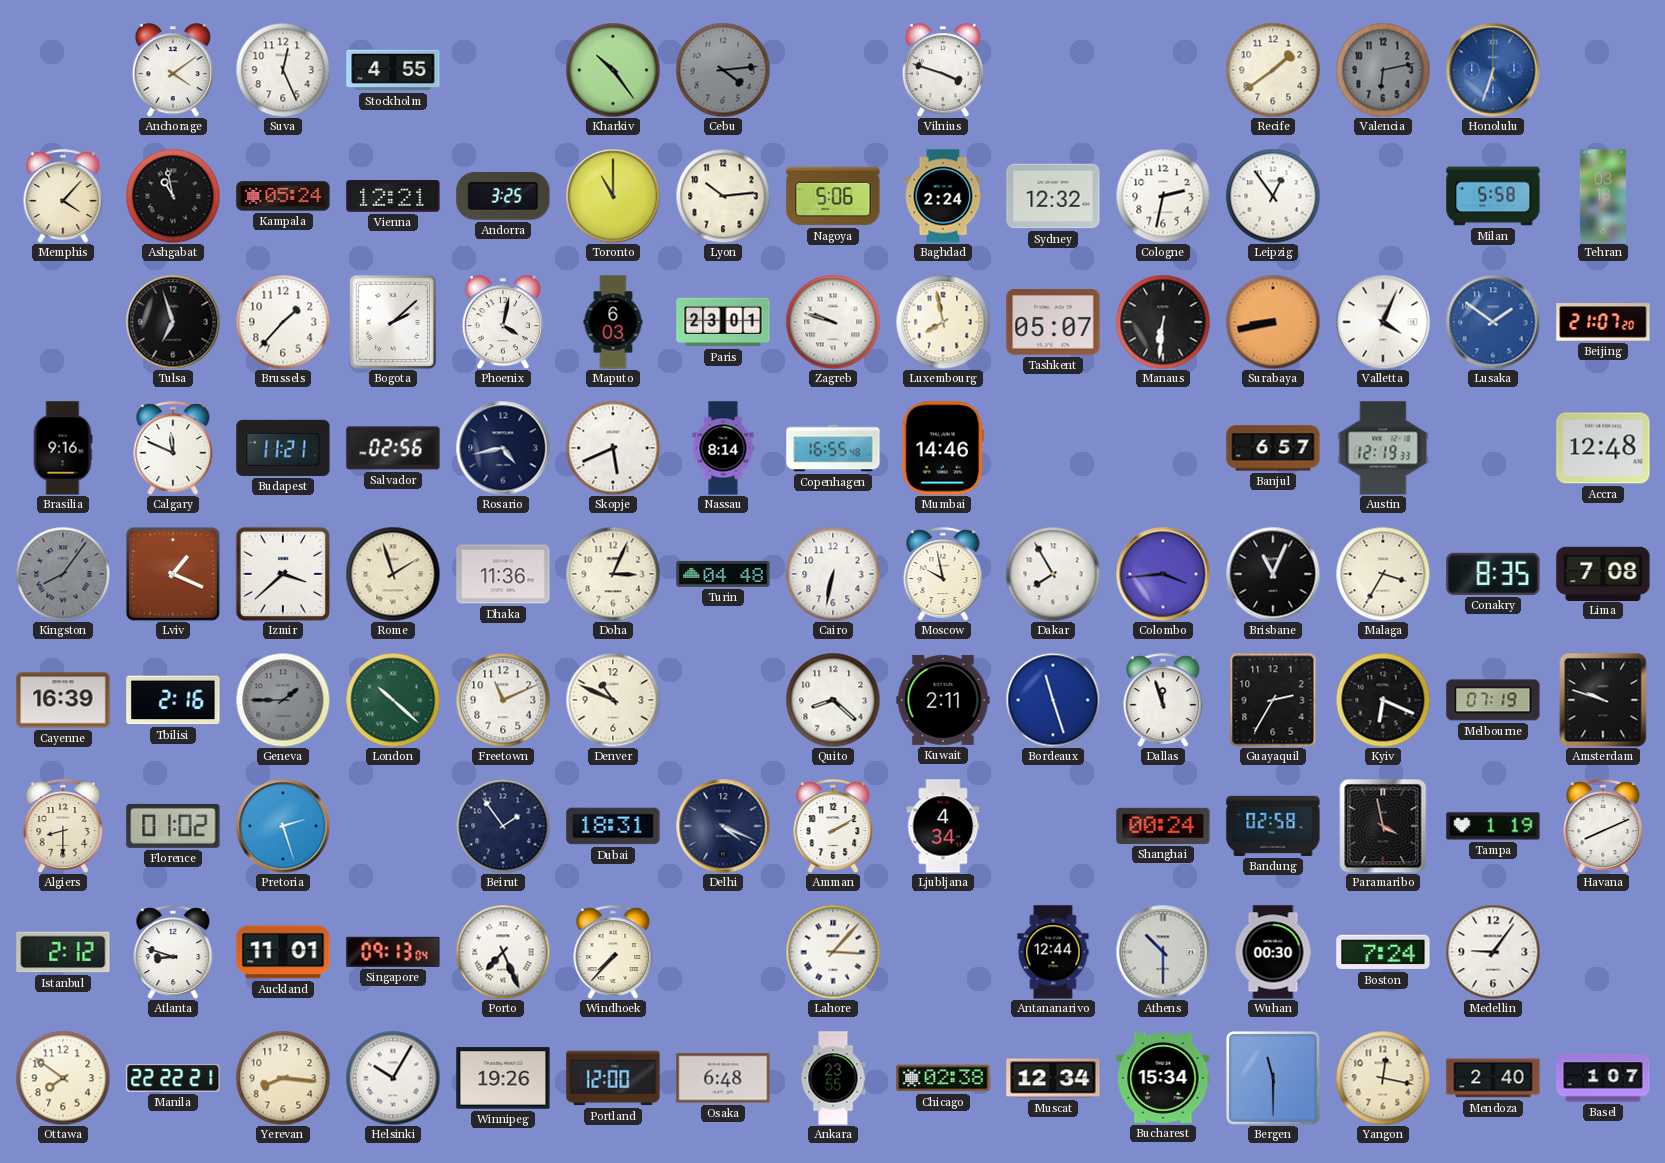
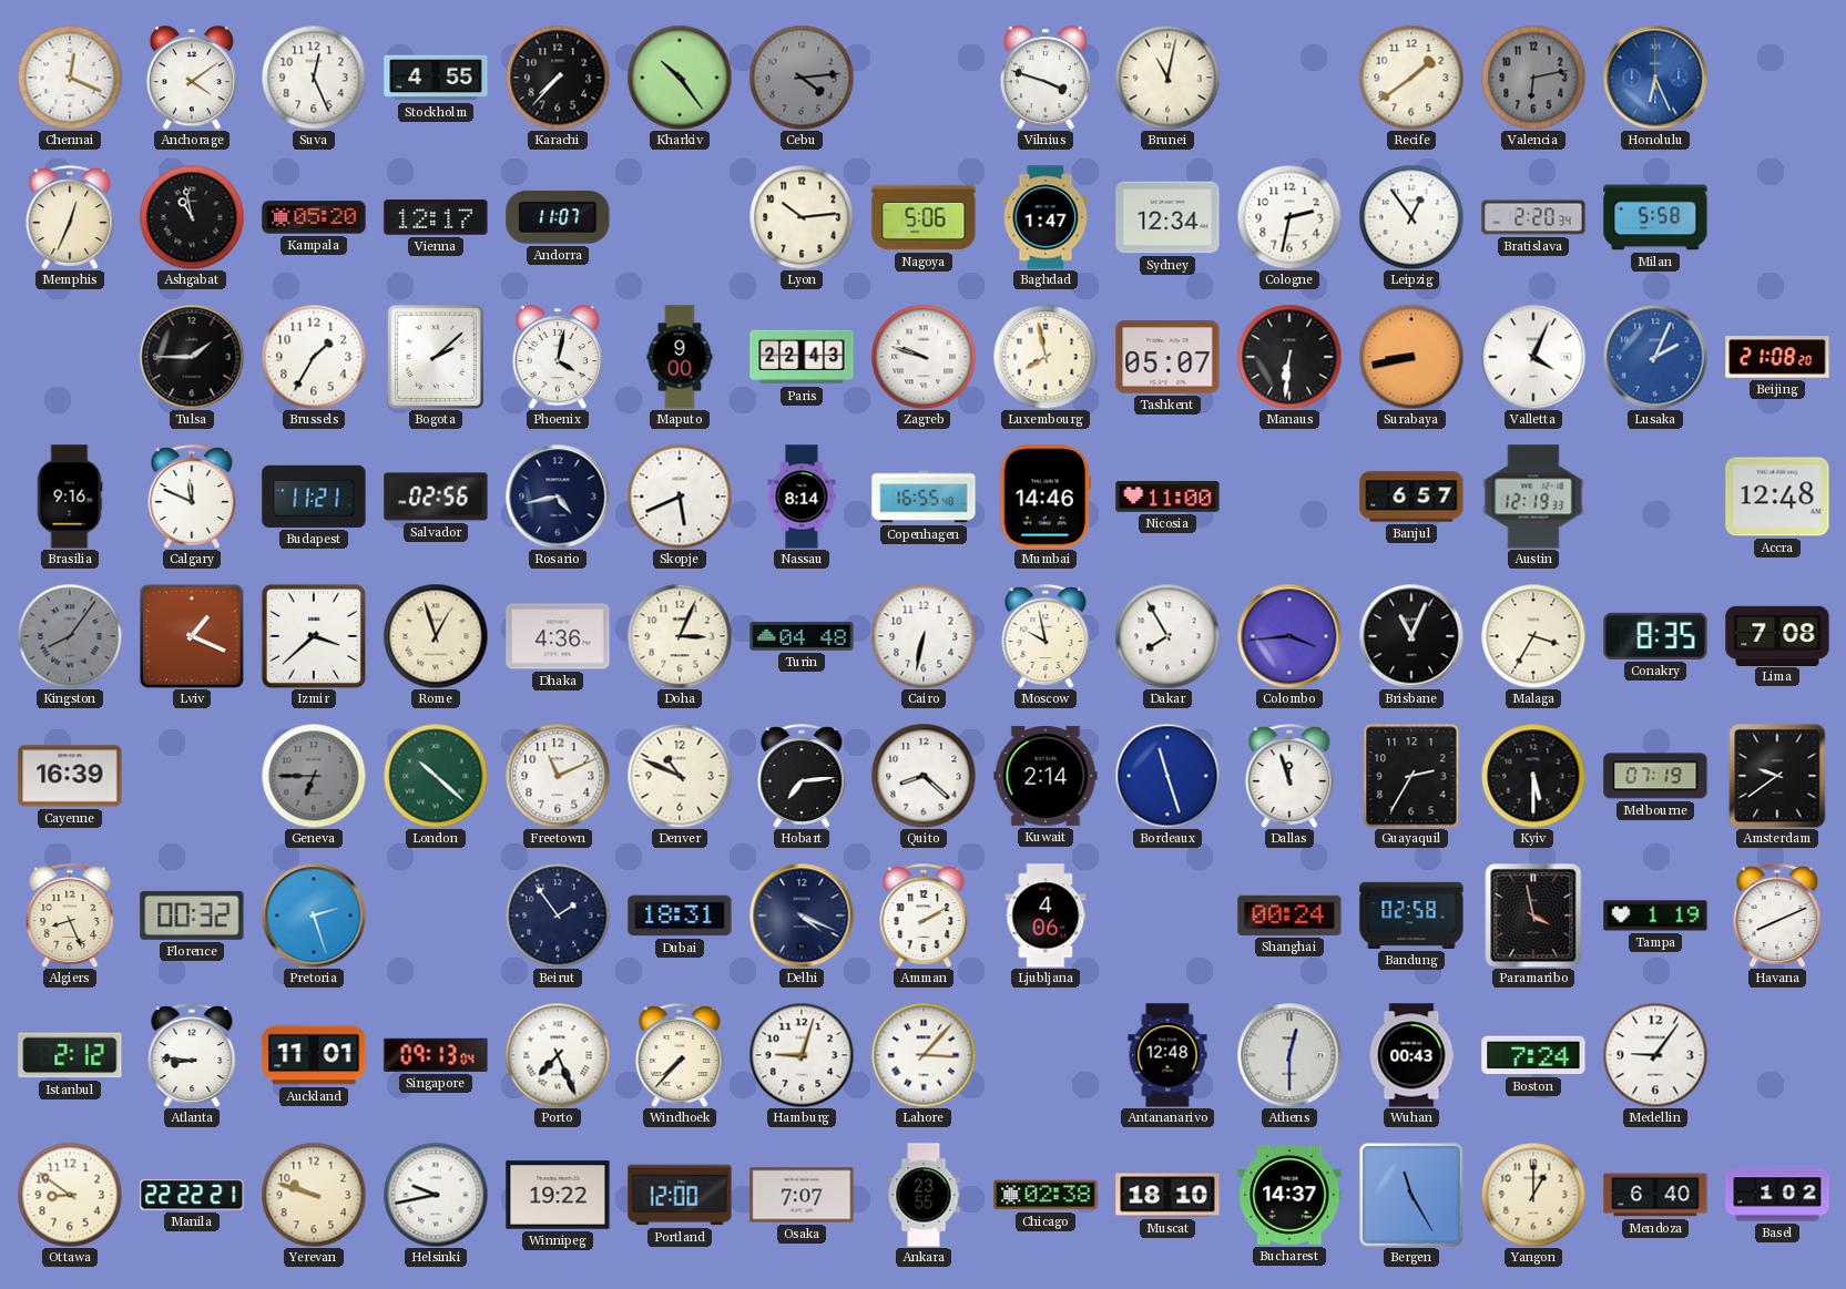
Chennai: none -> 12:19
Karachi: none -> 7:37
Brunei: none -> 11:02
Honolulu: 6:33 -> 6:26
Memphis: 4:07 -> 12:34
Kampala: 05:24 -> 05:20
Vienna: 12:21 -> 12:17
Andorra: 3:25 -> 11:07
Toronto: 11:00 -> none
Baghdad: 2:24 -> 1:47
Sydney: 12:32 -> 12:34
Bratislava: none -> 2:20
Tehran: 03:18 -> none
Tulsa: 6:57 -> 1:45
Brussels: 1:37 -> 1:35
Maputo: 6:03 -> 9:00
Paris: 23:01 -> 22:43
Lusaka: 1:51 -> 2:04
Beijing: 21:07 -> 21:08
Nicosia: none -> 11:00
Rome: 1:57 -> 12:57
Dhaka: 11:36 -> 4:36
Tbilisi: 2:16 -> none
Geneva: 1:45 -> 6:45
Hobart: none -> 7:14
Kuwait: 2:11 -> 2:14
Kyiv: 6:19 -> 5:30
Amsterdam: 9:48 -> 9:39
Algiers: 8:30 -> 8:26
Florence: 01:02 -> 00:32
Ljubljana: 4:34 -> 4:06
Atlanta: 8:48 -> 8:46
Hamburg: none -> 9:03
Antananarivo: 12:44 -> 12:48
Athens: 10:30 -> 12:30
Wuhan: 00:30 -> 00:43
Ottawa: 7:51 -> 8:51
Yerevan: 8:16 -> 9:48
Helsinki: 10:05 -> 9:43
Winnipeg: 19:26 -> 19:22
Osaka: 6:48 -> 7:07
Muscat: 12:34 -> 18:10
Bucharest: 15:34 -> 14:37
Bergen: 11:30 -> 11:25
Yangon: 12:17 -> 1:00
Mendoza: 2:40 -> 6:40
Basel: 1:07 -> 1:02
